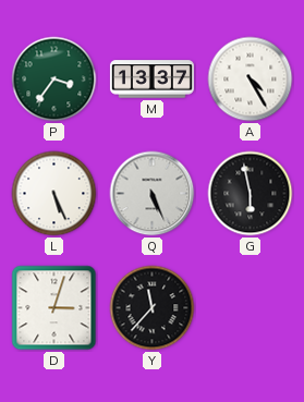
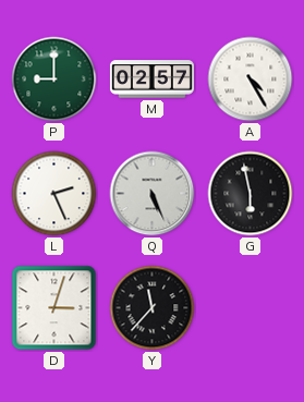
P: 3:36 -> 9:00
M: 13:37 -> 02:57
L: 5:26 -> 2:26
